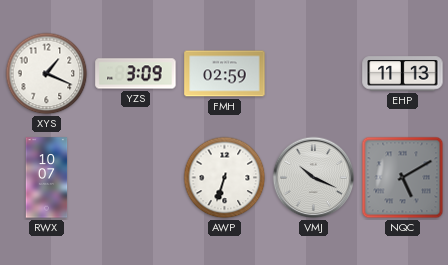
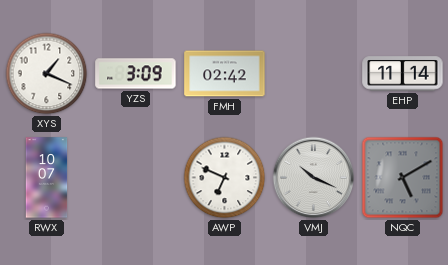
FMH: 02:59 -> 02:42
EHP: 11:13 -> 11:14
AWP: 6:33 -> 6:49
